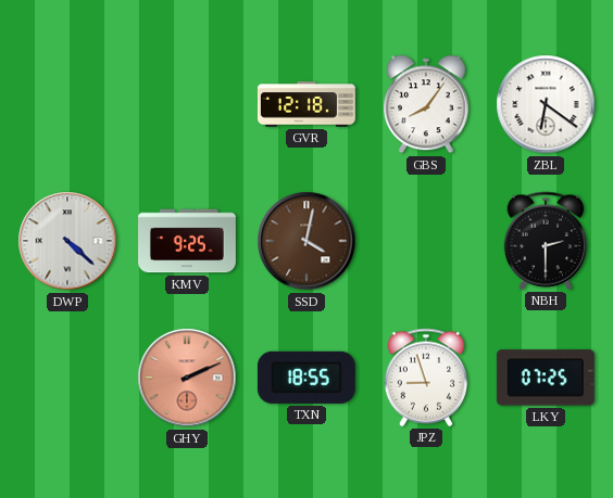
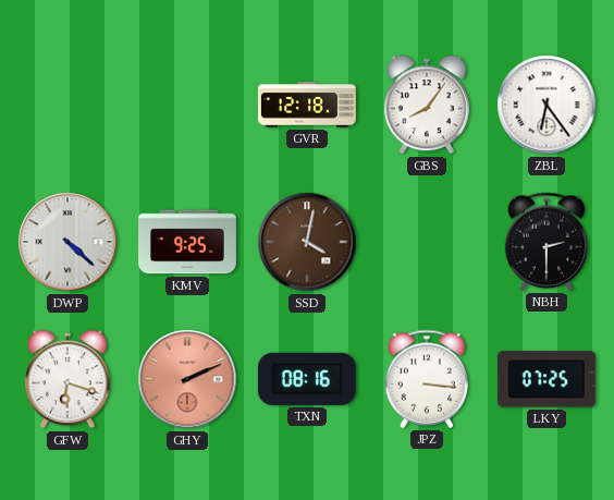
ZBL: 6:21 -> 6:24
GFW: none -> 6:18
TXN: 18:55 -> 08:16
JPZ: 8:57 -> 3:16
